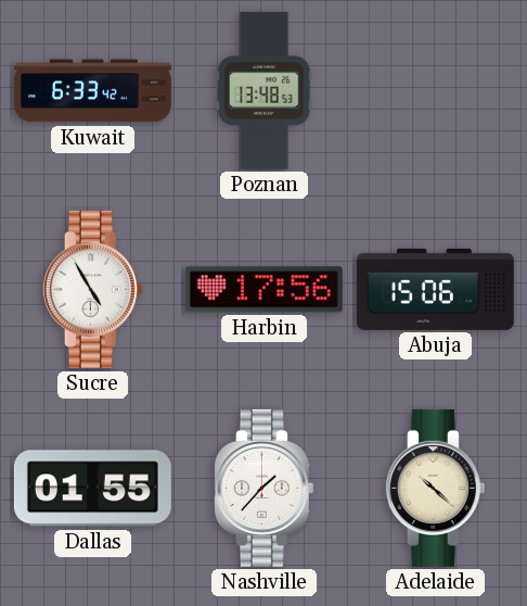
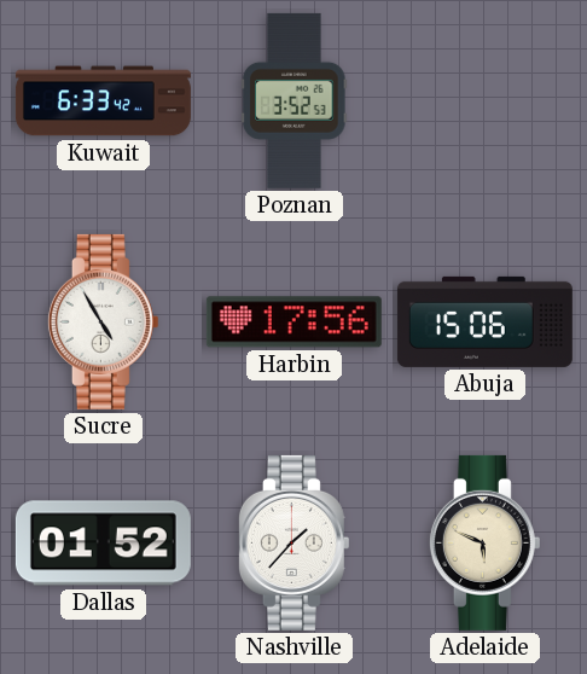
Poznan: 13:48 -> 3:52
Dallas: 01:55 -> 01:52
Adelaide: 10:22 -> 5:49
